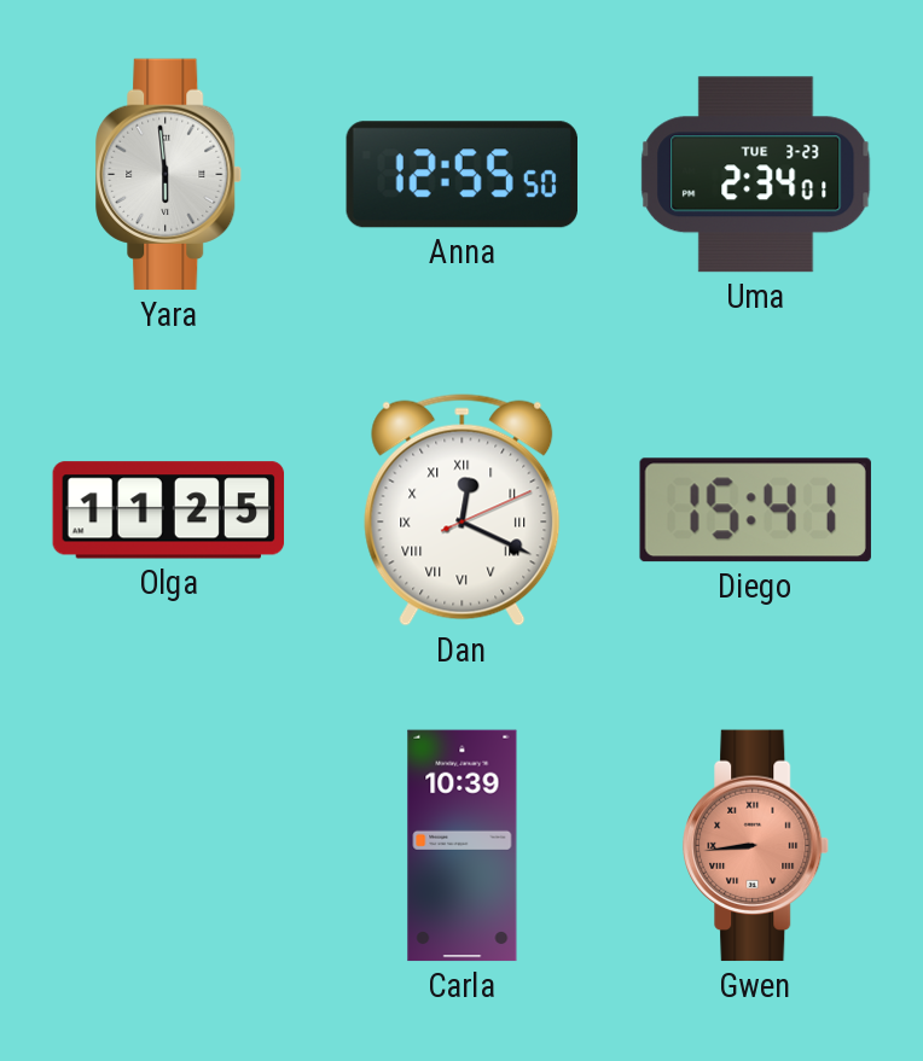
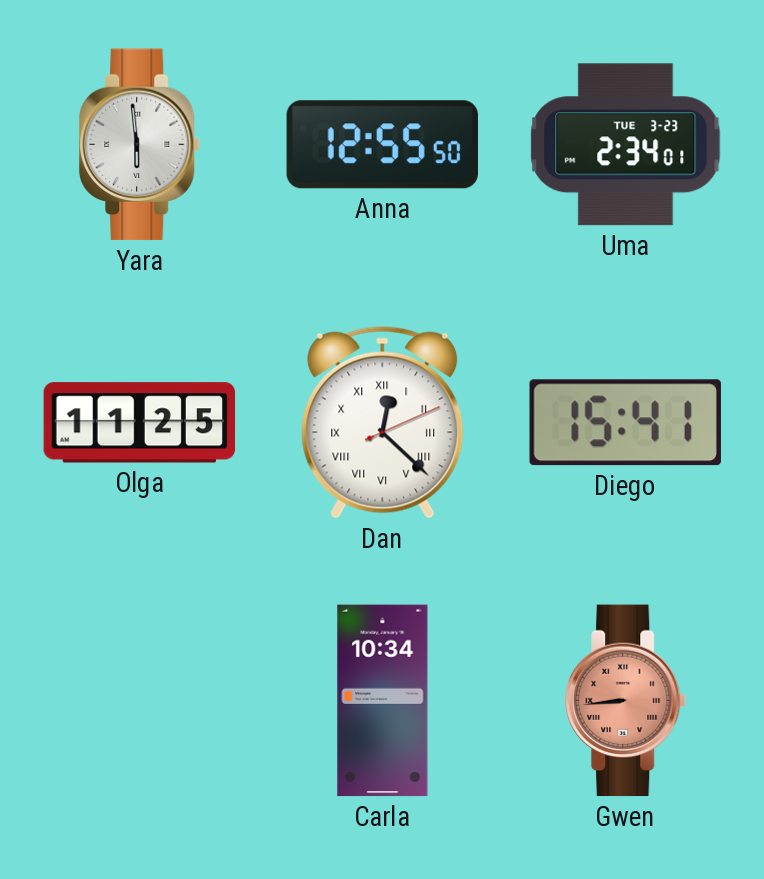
Dan: 12:19 -> 12:22
Carla: 10:39 -> 10:34
